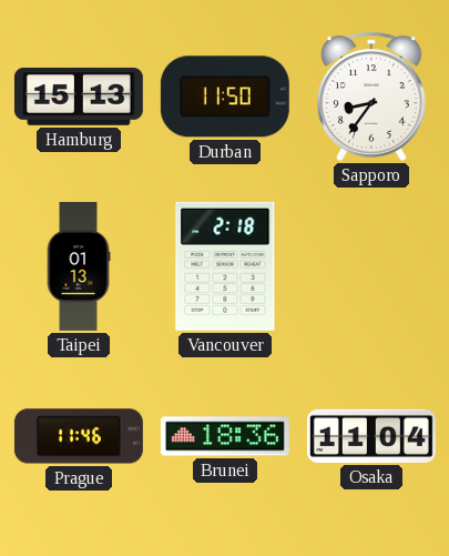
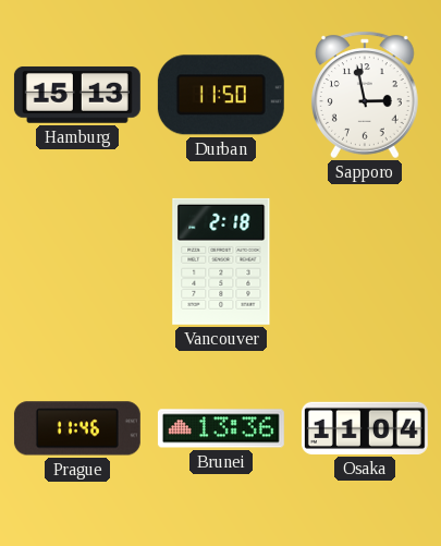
Sapporo: 8:36 -> 2:58
Taipei: 01:13 -> none
Brunei: 18:36 -> 13:36
